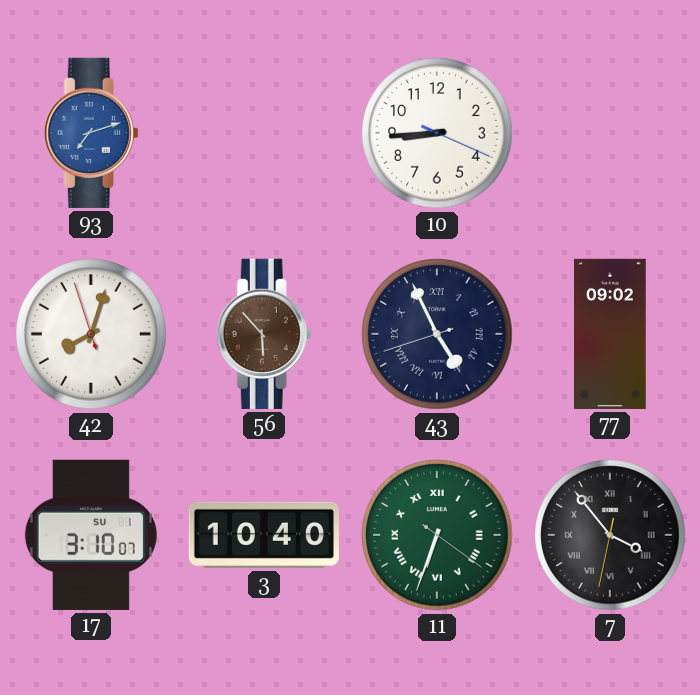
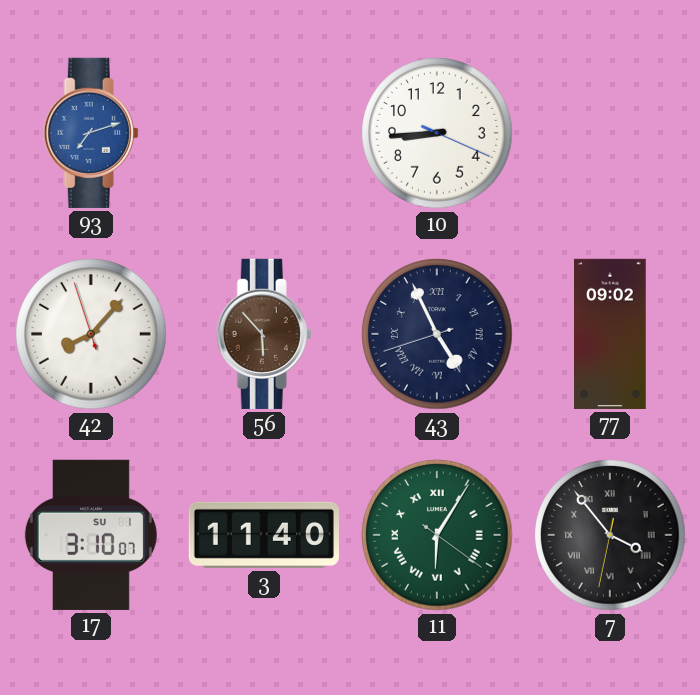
42: 8:02 -> 8:06
3: 10:40 -> 11:40
11: 6:33 -> 6:05
